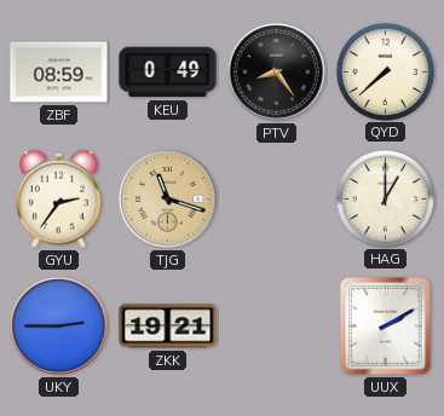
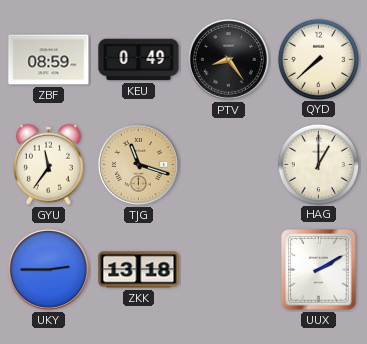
GYU: 2:36 -> 11:36
ZKK: 19:21 -> 13:18
